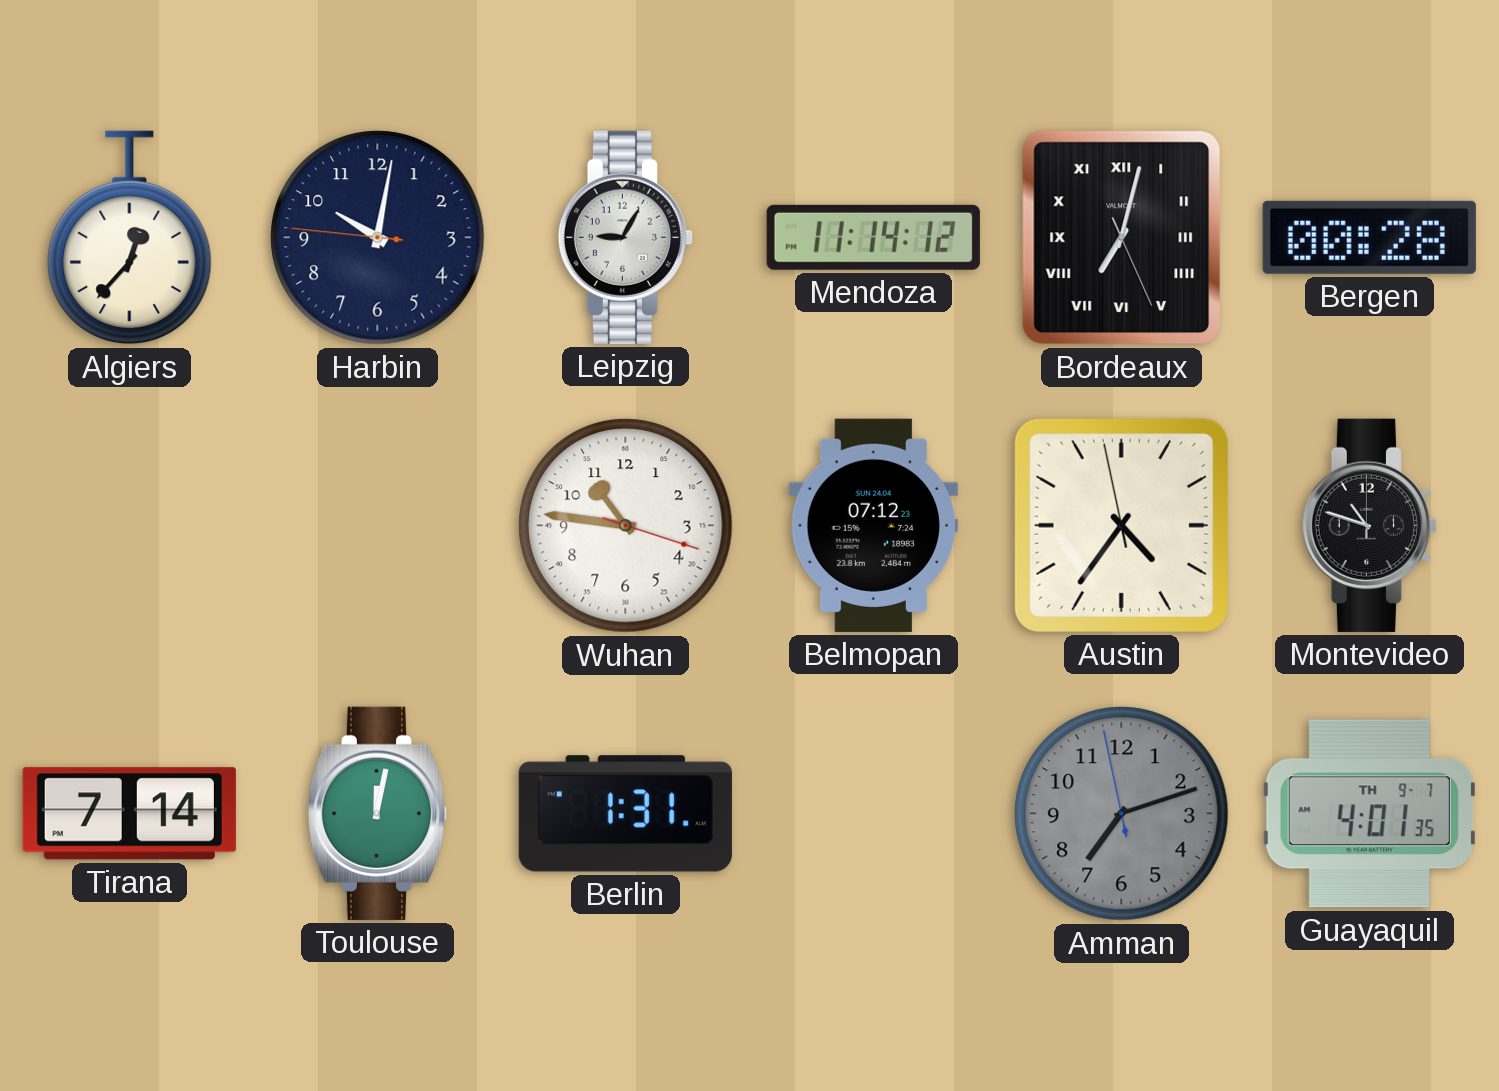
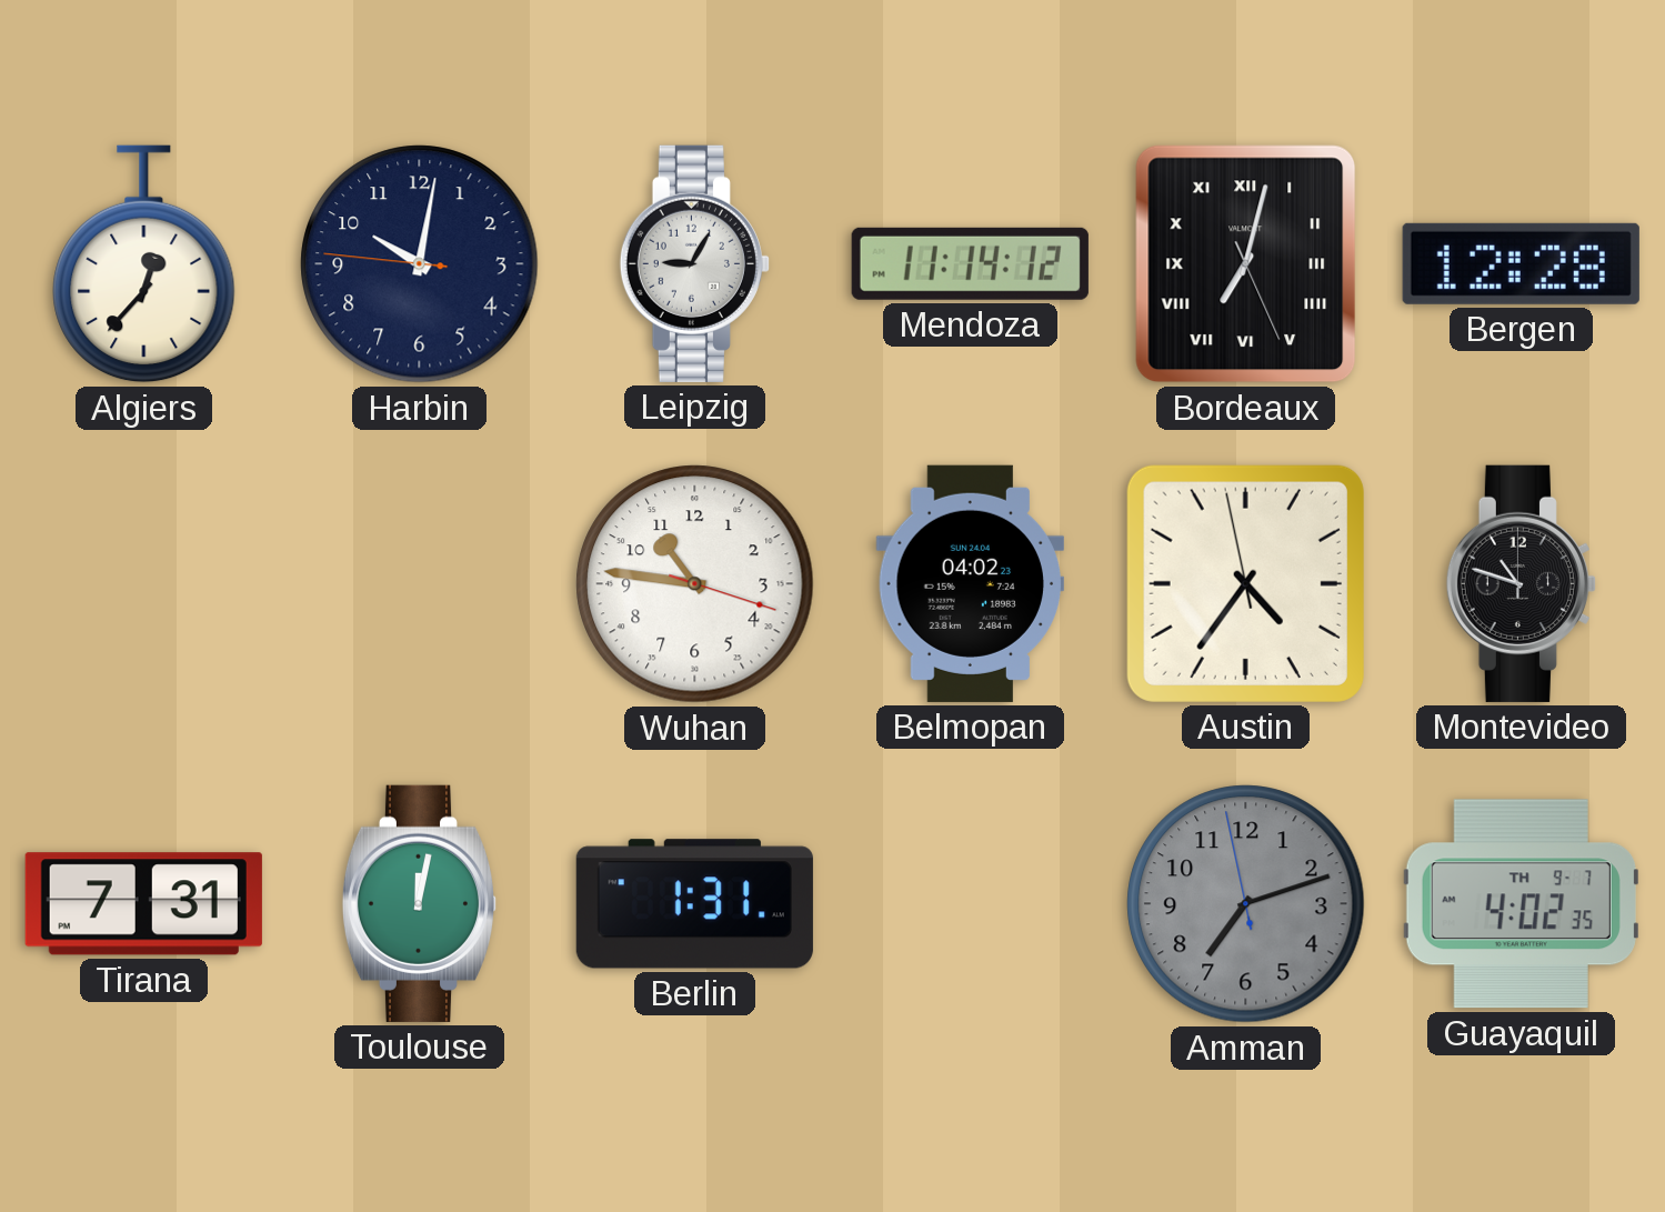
Bergen: 00:28 -> 12:28
Belmopan: 07:12 -> 04:02
Tirana: 7:14 -> 7:31
Guayaquil: 4:01 -> 4:02
